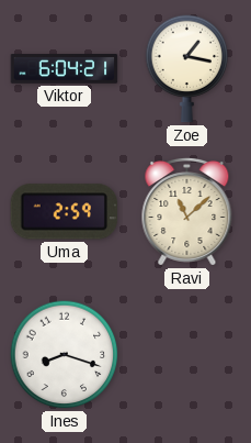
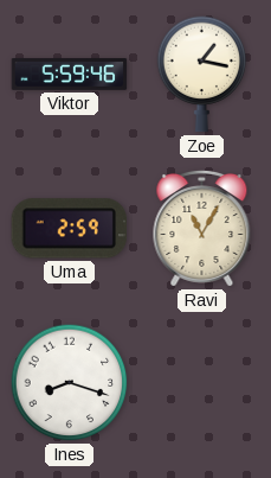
Viktor: 6:04 -> 5:59
Ravi: 11:08 -> 11:05
